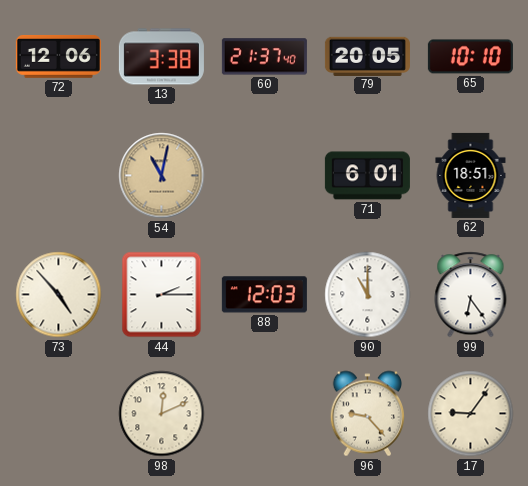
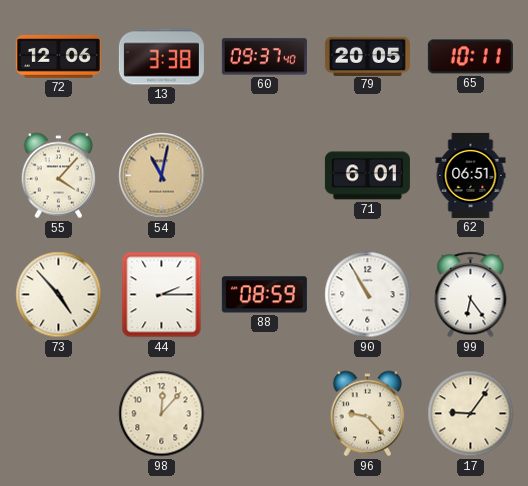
60: 21:37 -> 09:37
65: 10:10 -> 10:11
55: none -> 4:07
62: 18:51 -> 06:51
88: 12:03 -> 08:59
90: 11:00 -> 10:55
98: 12:11 -> 12:07
